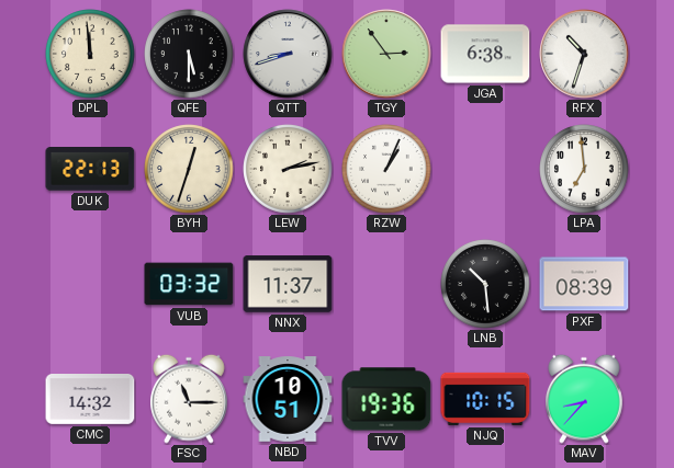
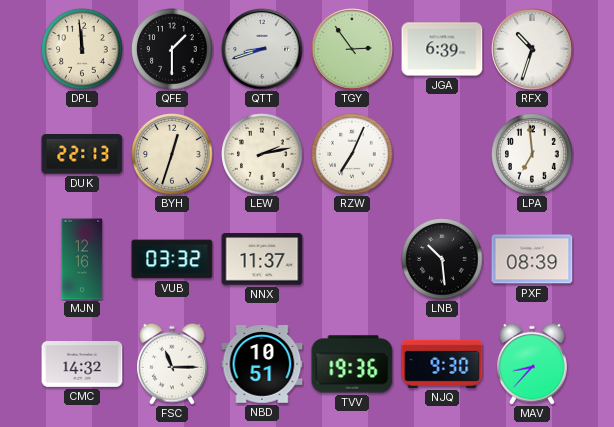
QFE: 5:30 -> 1:30
JGA: 6:38 -> 6:39
RZW: 1:04 -> 7:04
MJN: none -> 12:16
NJQ: 10:15 -> 9:30
